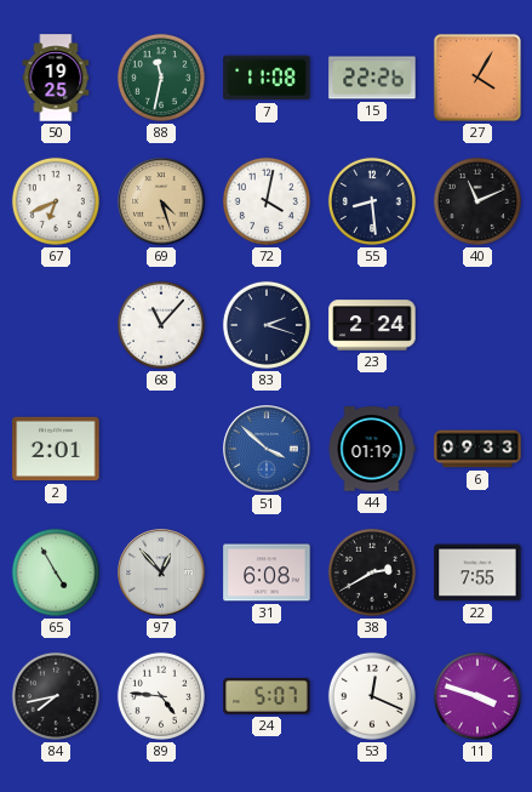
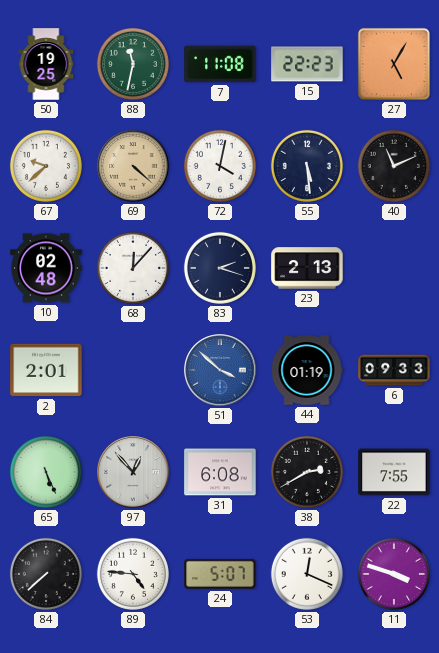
15: 22:26 -> 22:23
27: 4:05 -> 5:05
67: 6:41 -> 9:38
69: 4:27 -> 4:22
55: 8:29 -> 5:29
10: none -> 02:48
68: 11:07 -> 12:07
23: 2:24 -> 2:13
65: 4:55 -> 5:26
84: 7:43 -> 7:38
